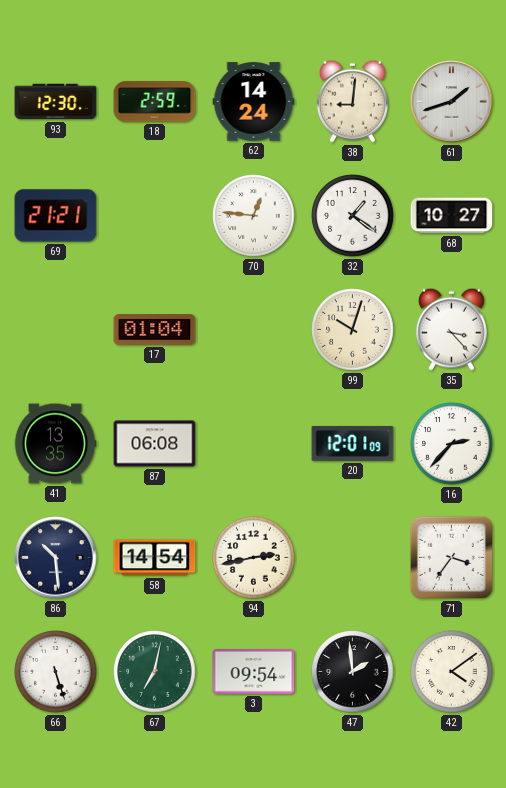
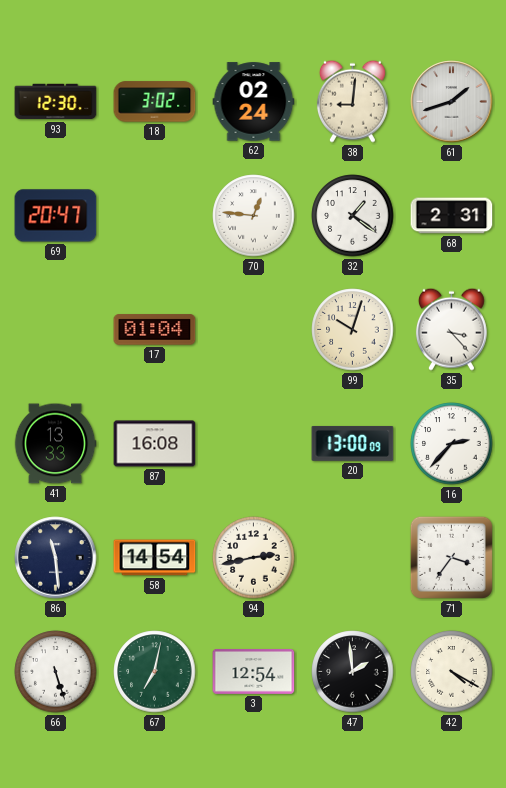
18: 2:59 -> 3:02
62: 14:24 -> 02:24
69: 21:21 -> 20:47
68: 10:27 -> 2:31
41: 13:35 -> 13:33
87: 06:08 -> 16:08
20: 12:01 -> 13:00
86: 10:29 -> 11:29
3: 09:54 -> 12:54
42: 4:09 -> 4:20
